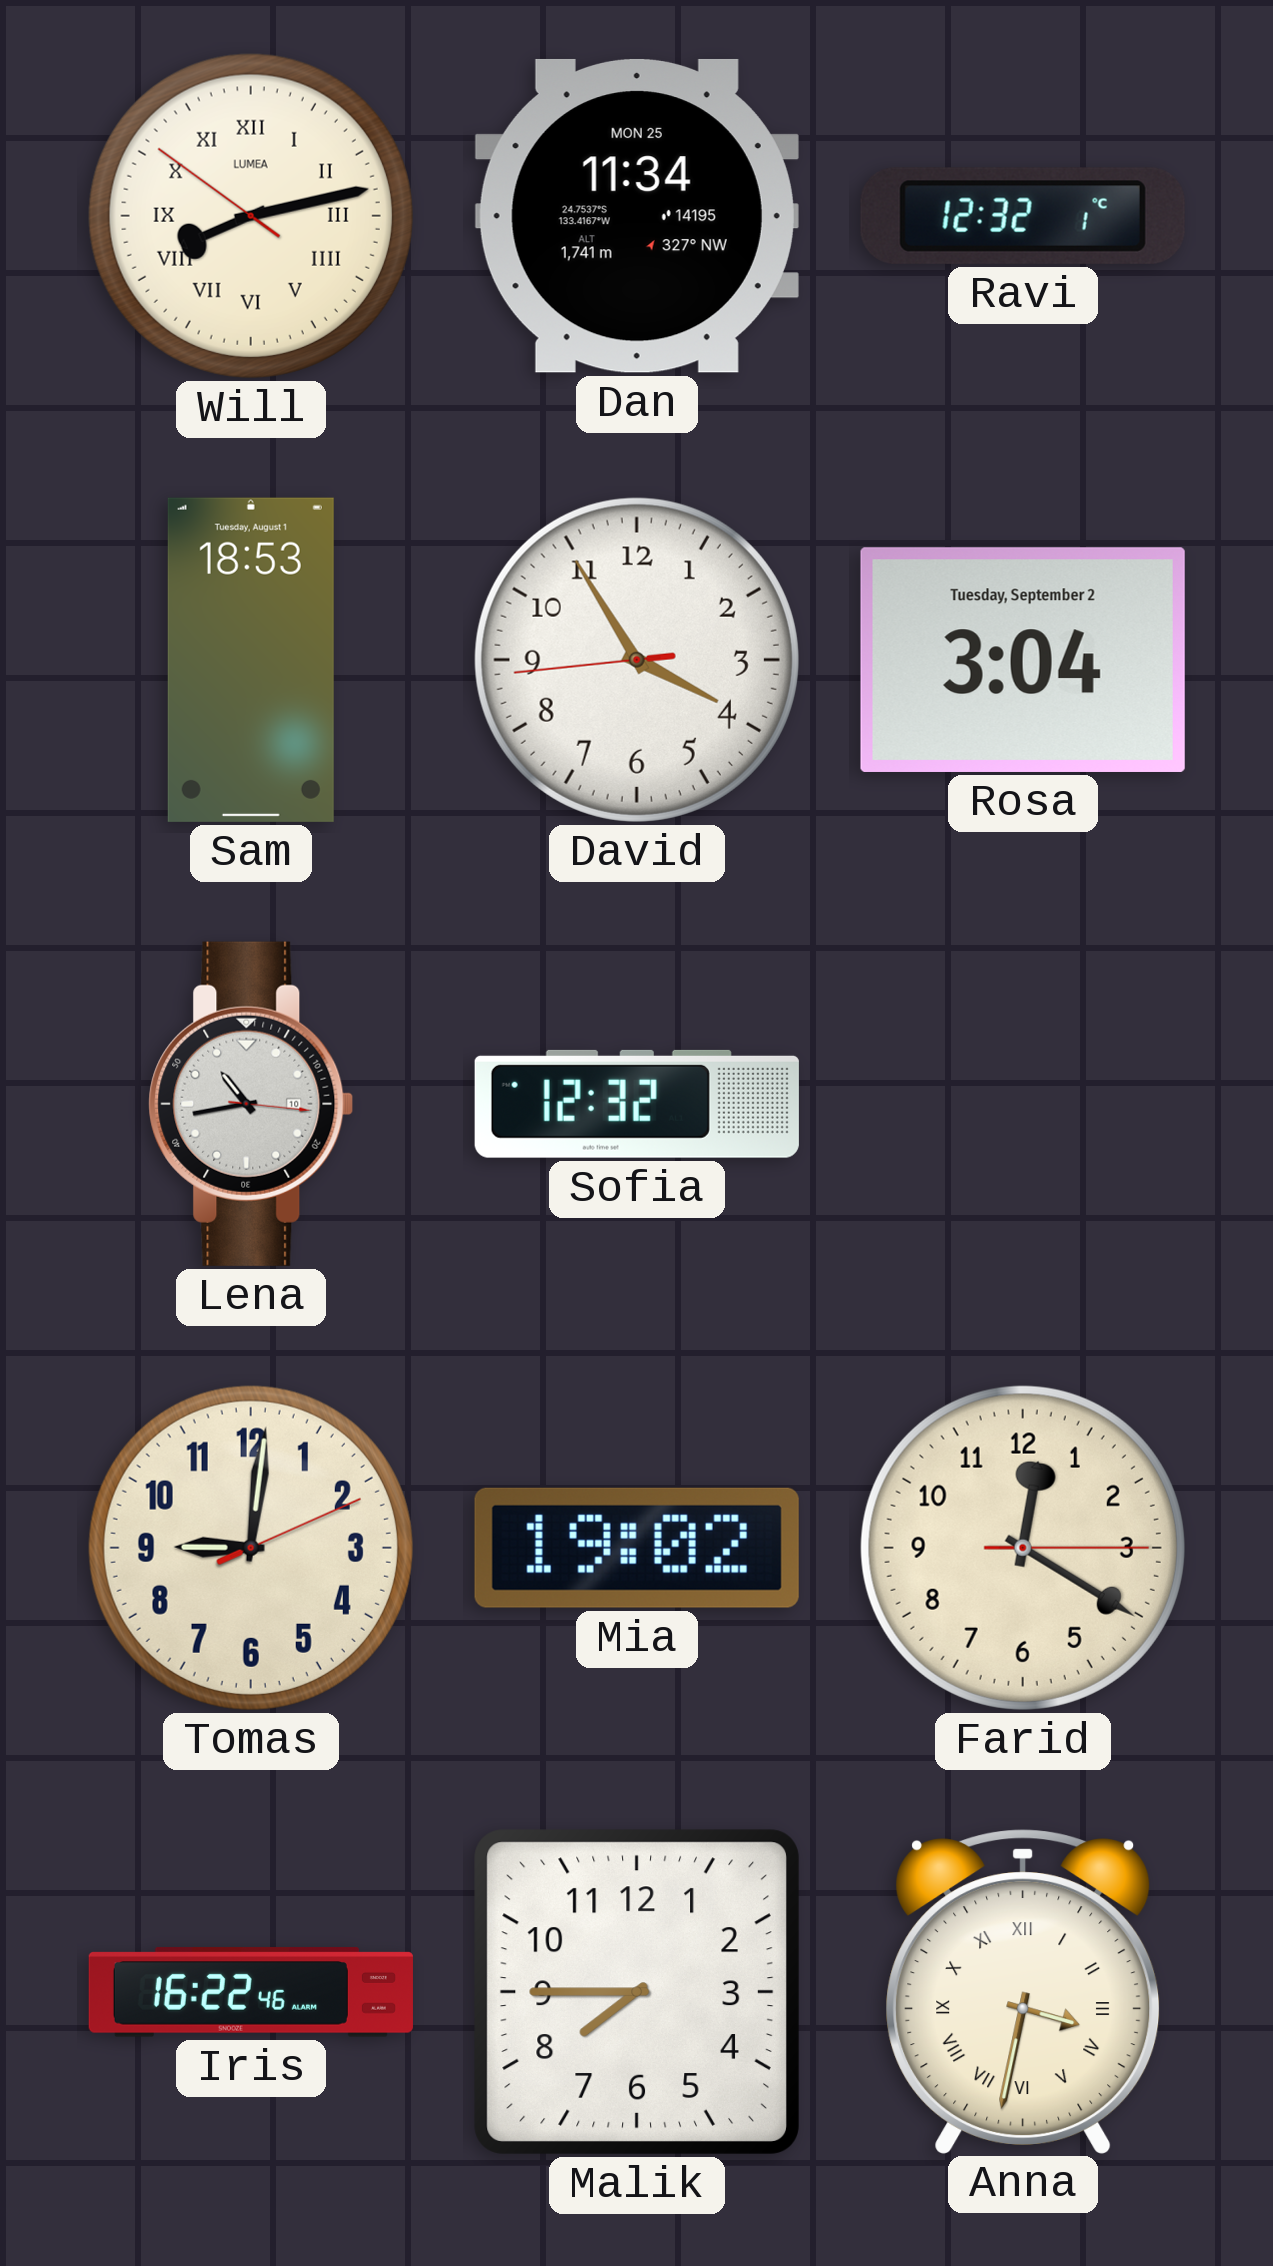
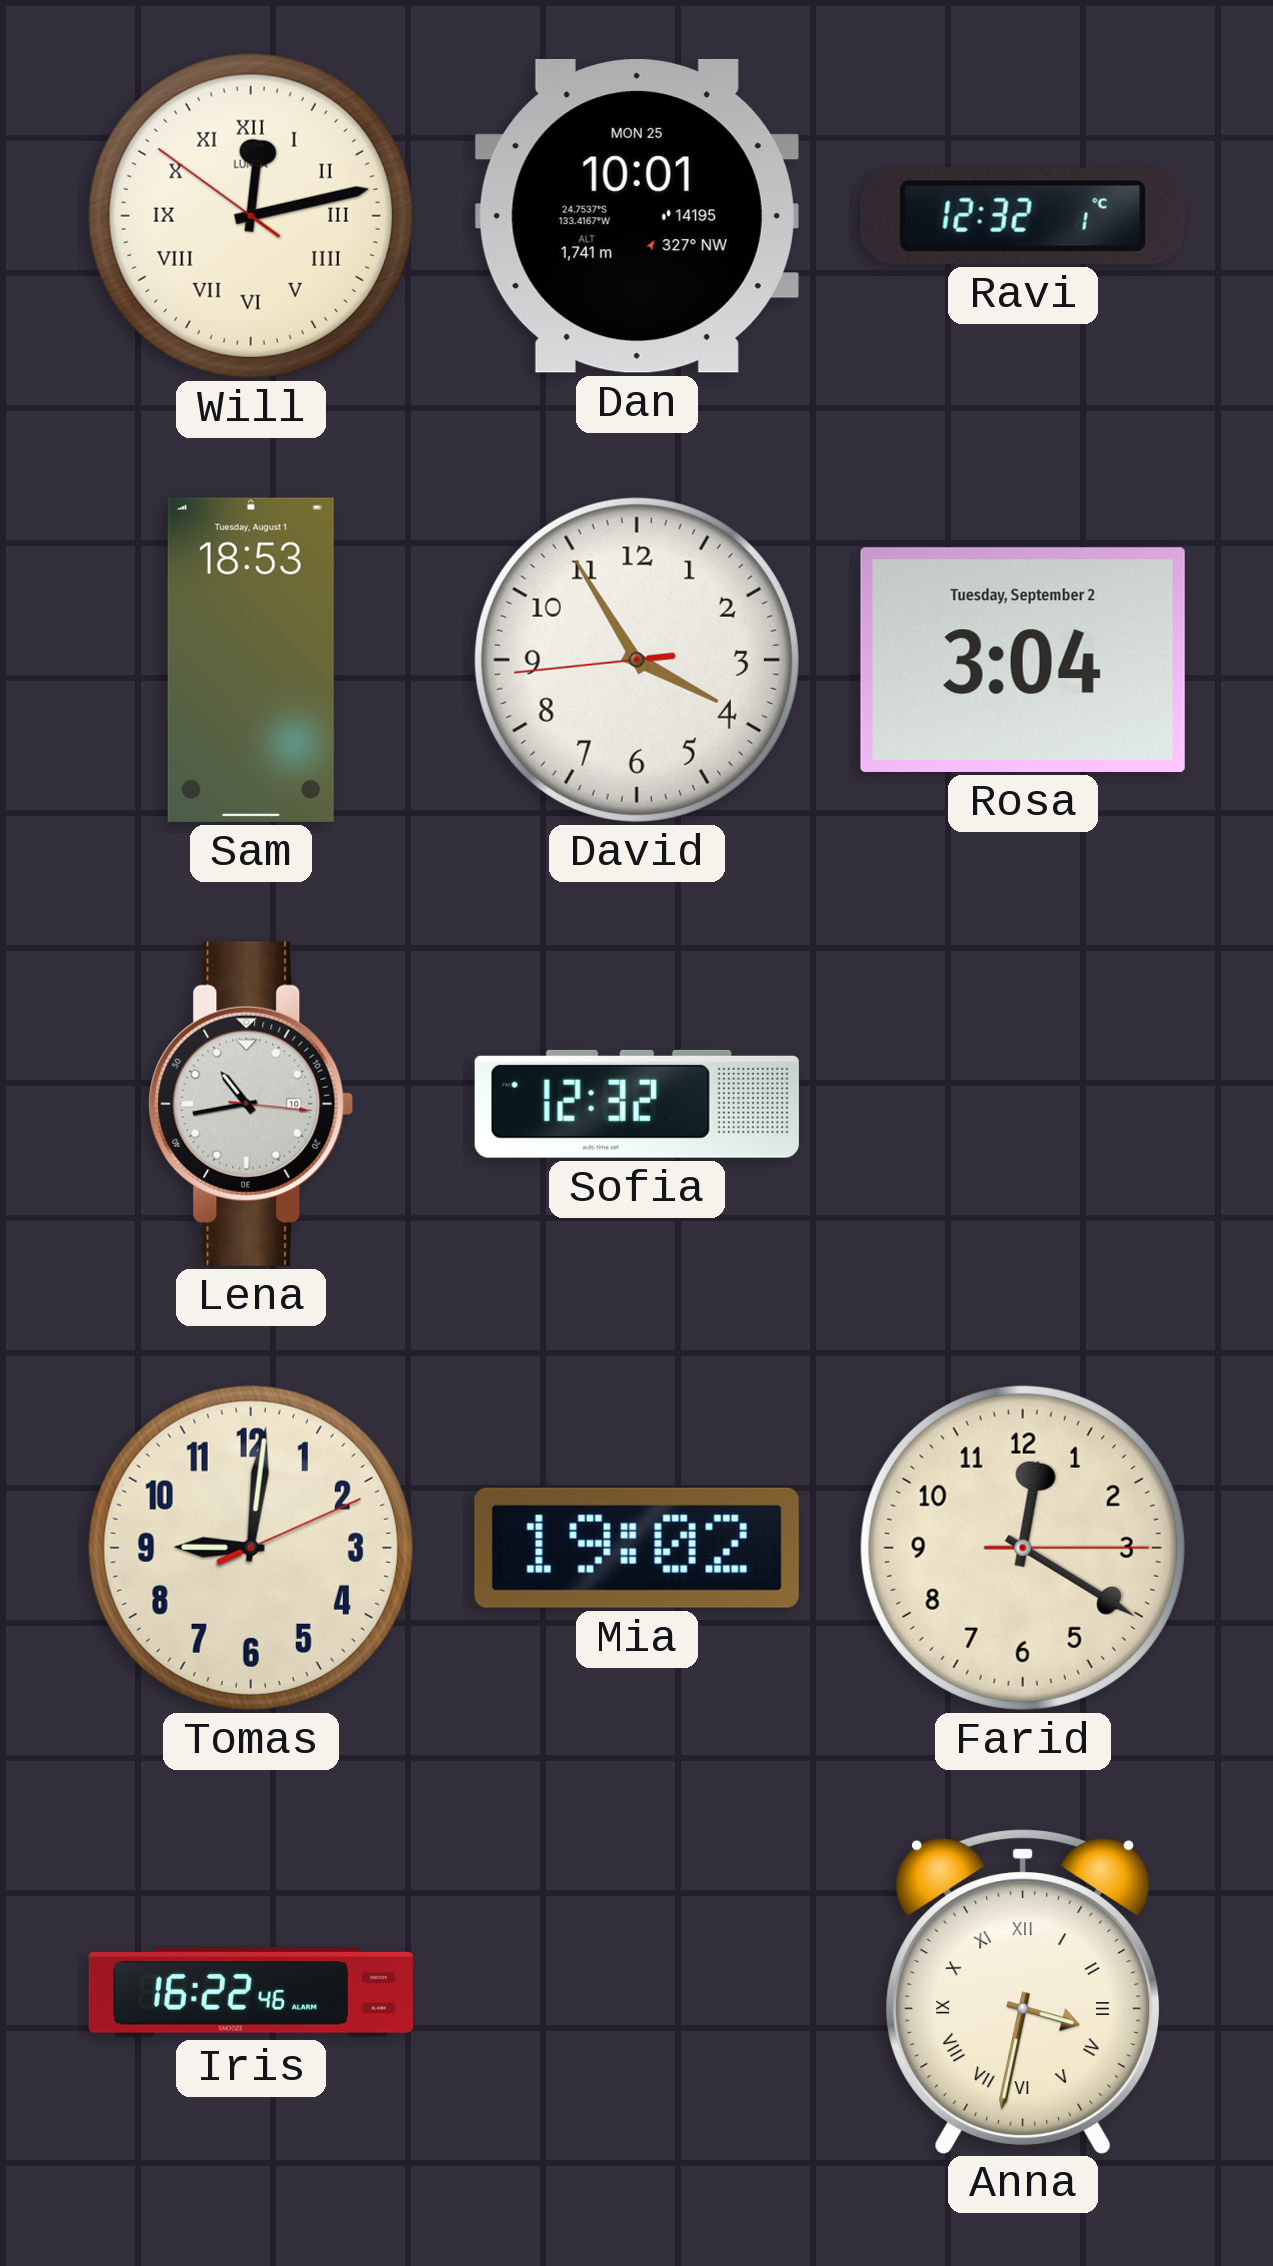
Will: 8:12 -> 12:12
Dan: 11:34 -> 10:01
Malik: 7:45 -> none
